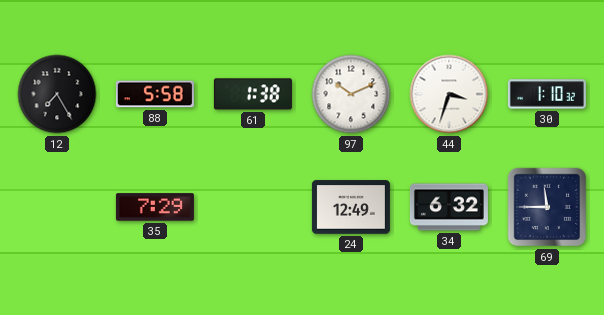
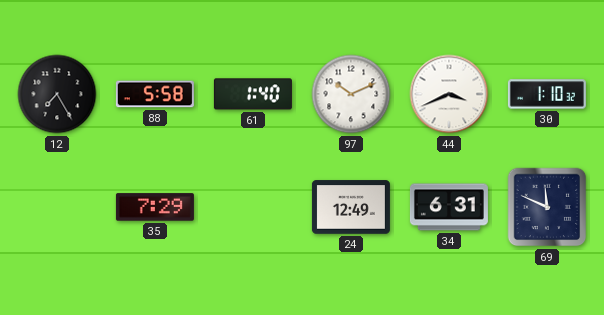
61: 1:38 -> 1:40
44: 3:33 -> 3:41
34: 6:32 -> 6:31
69: 11:45 -> 11:49
